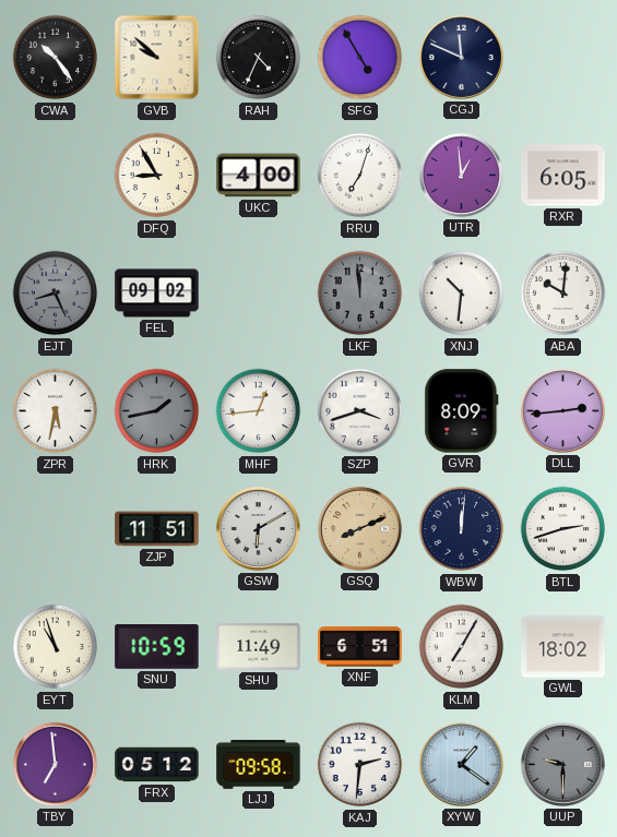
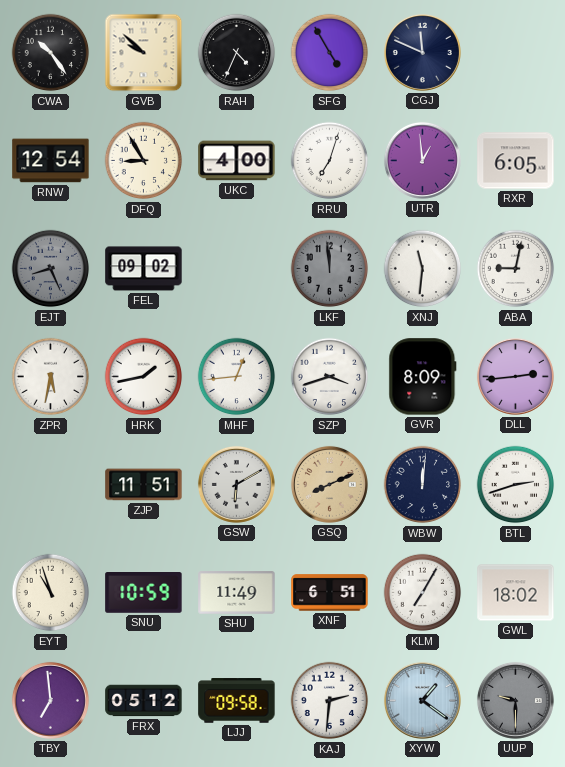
RNW: none -> 12:54
XNJ: 10:31 -> 11:31
ABA: 10:01 -> 9:02
HRK dial: grey -> white
